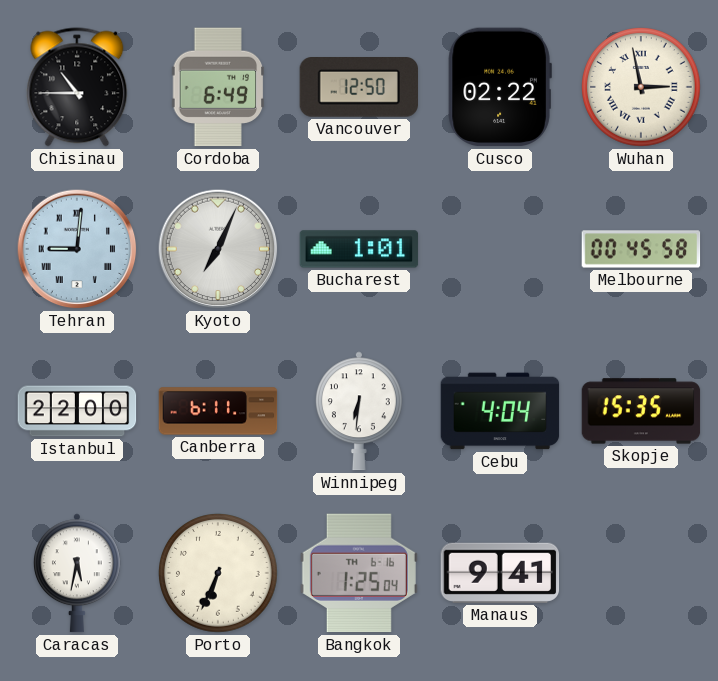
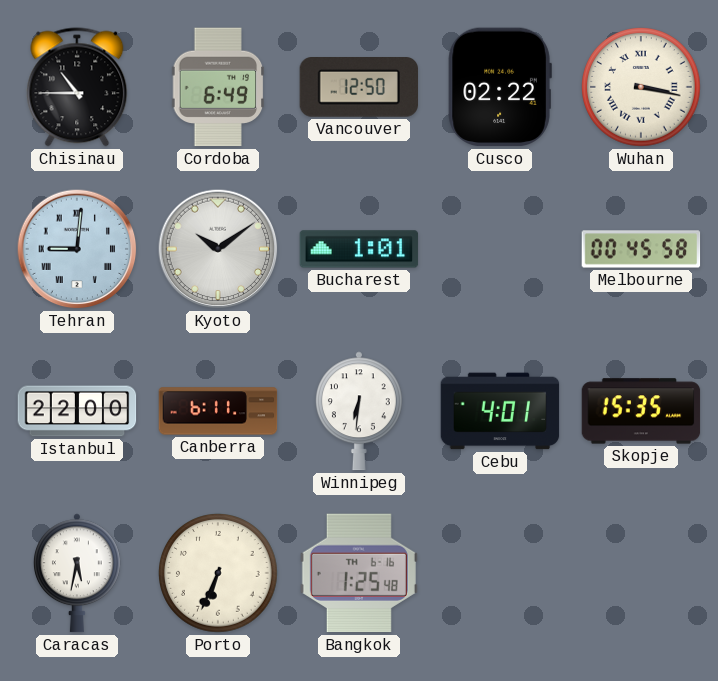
Wuhan: 2:58 -> 3:17
Kyoto: 7:04 -> 10:09
Cebu: 4:04 -> 4:01
Bangkok: 1:25:04 -> 1:25:48
Manaus: 9:41 -> none
